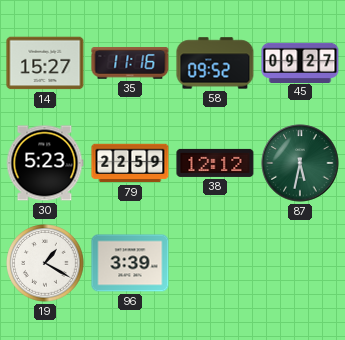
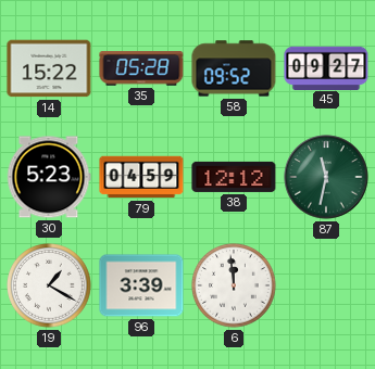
14: 15:27 -> 15:22
35: 11:16 -> 05:28
79: 22:59 -> 04:59
87: 5:32 -> 11:32
6: none -> 11:59
